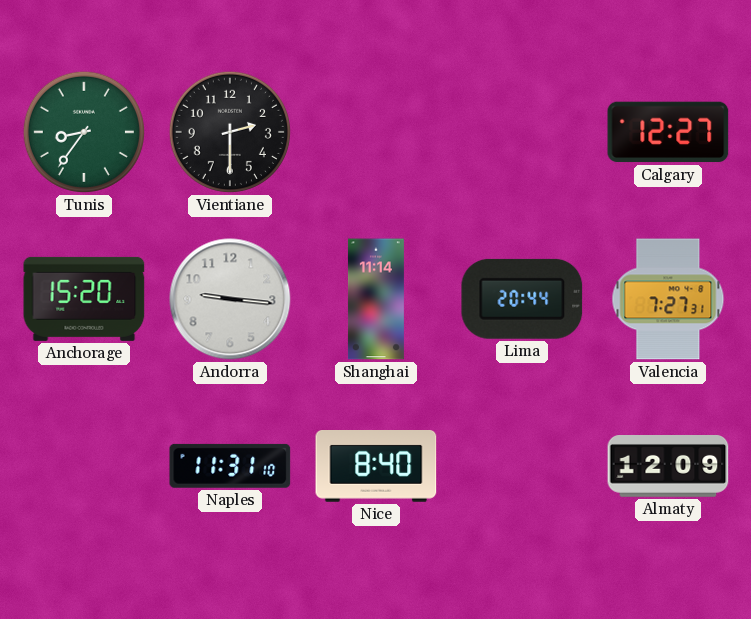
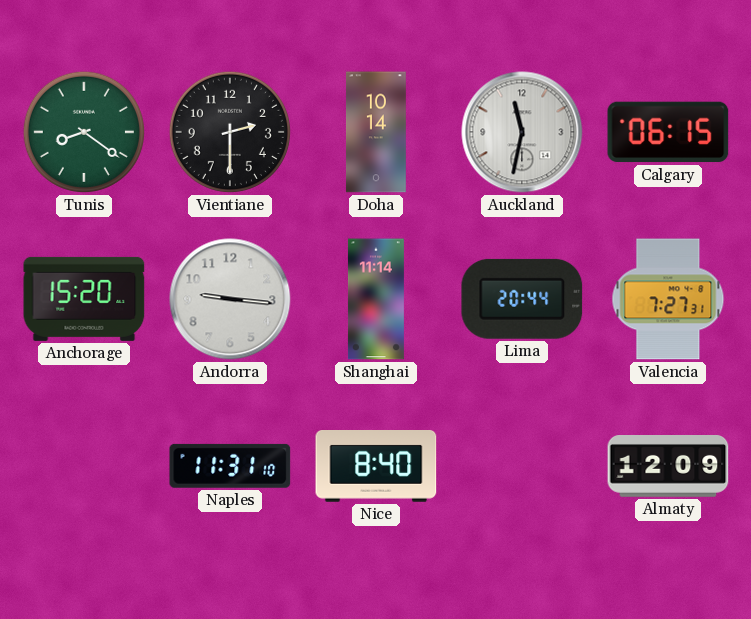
Tunis: 8:36 -> 8:21
Doha: none -> 10:14
Auckland: none -> 11:32
Calgary: 12:27 -> 06:15
